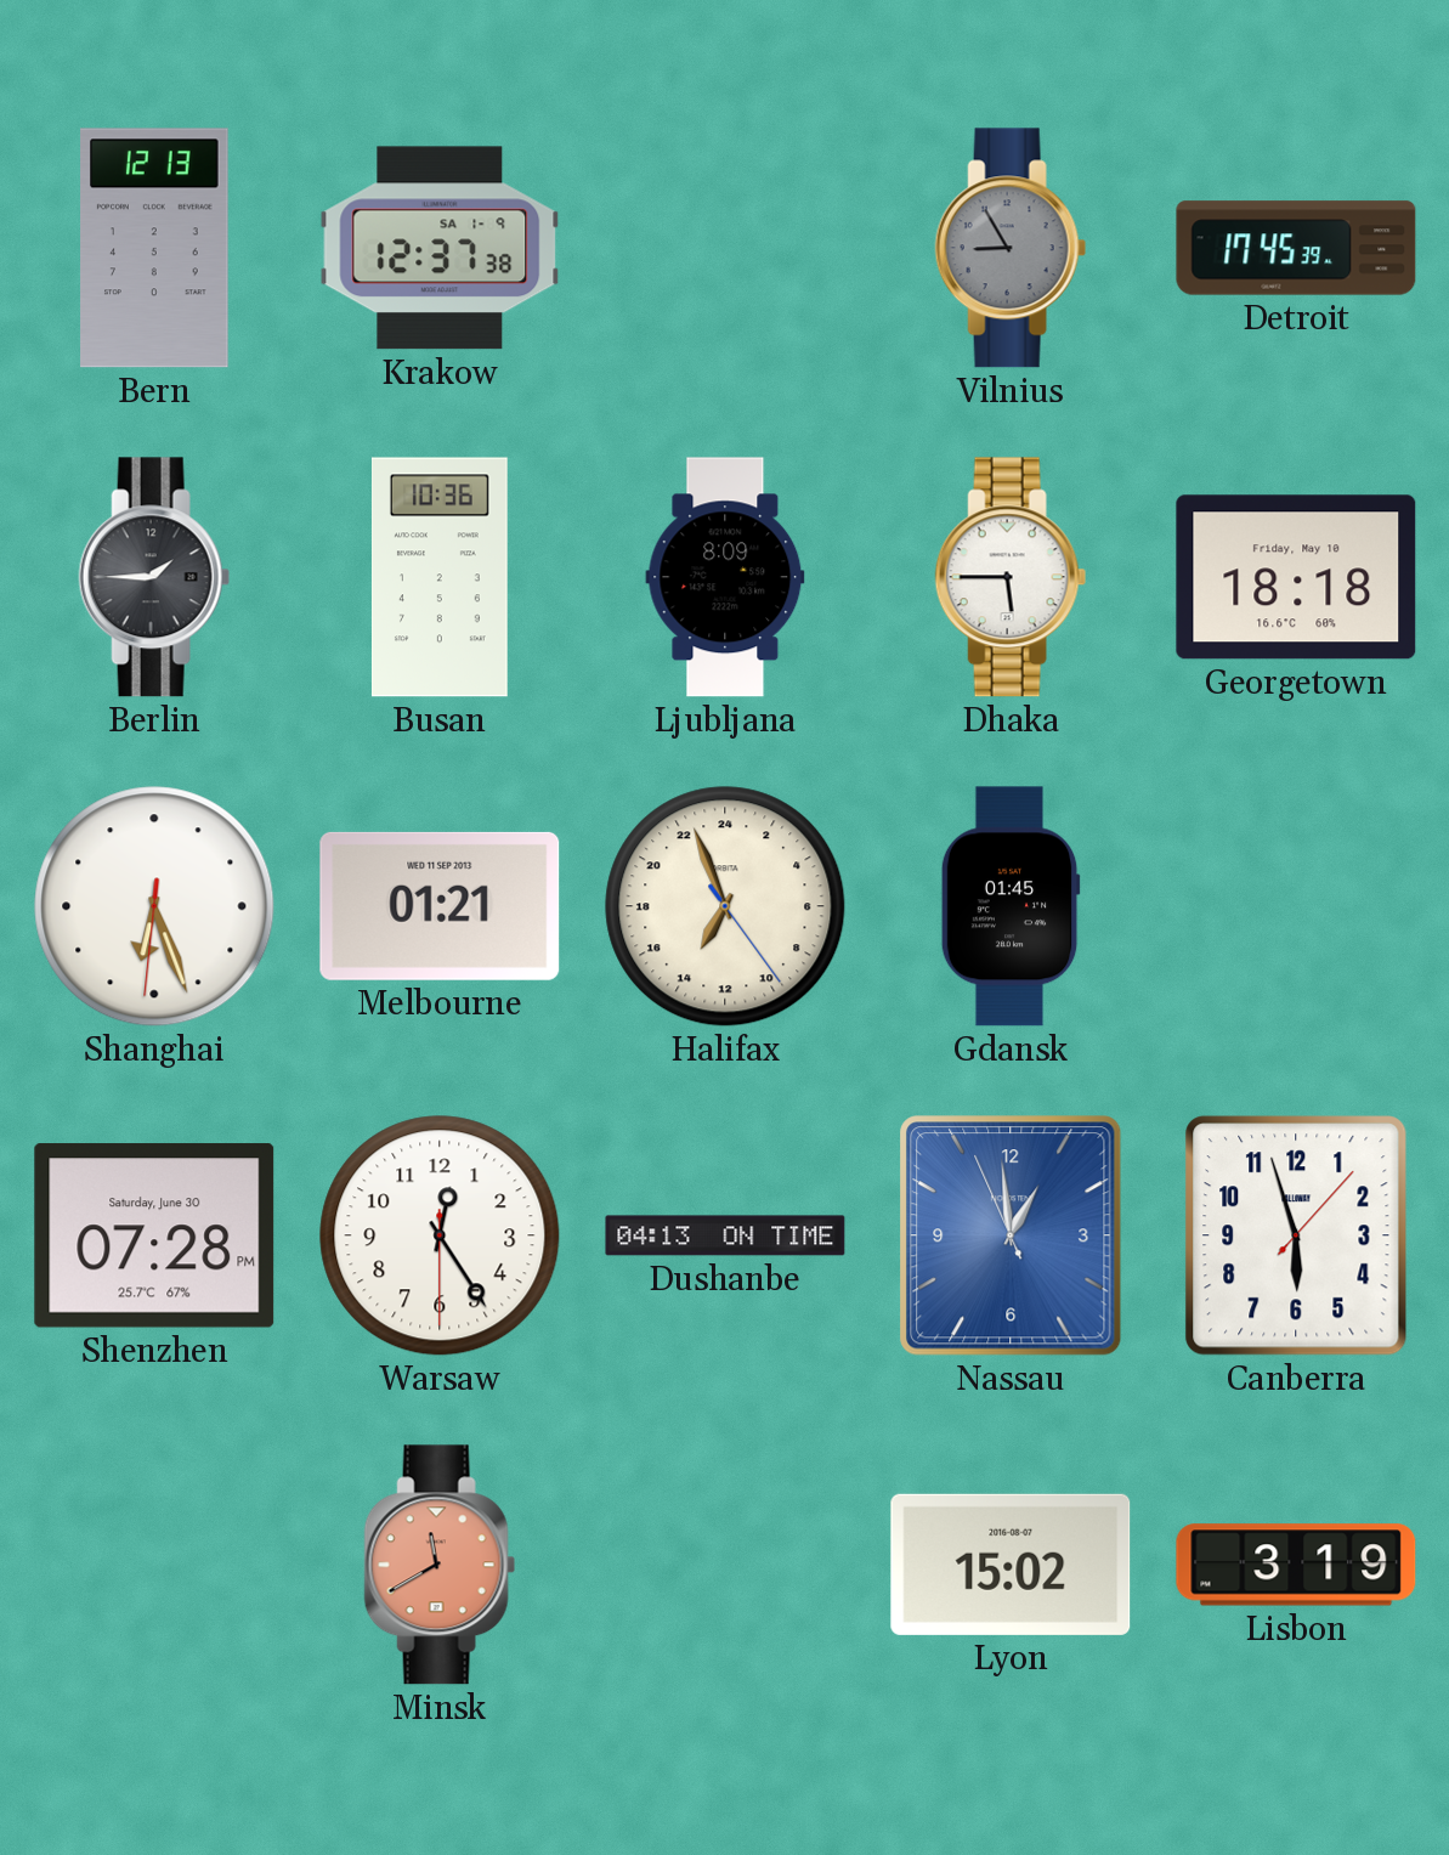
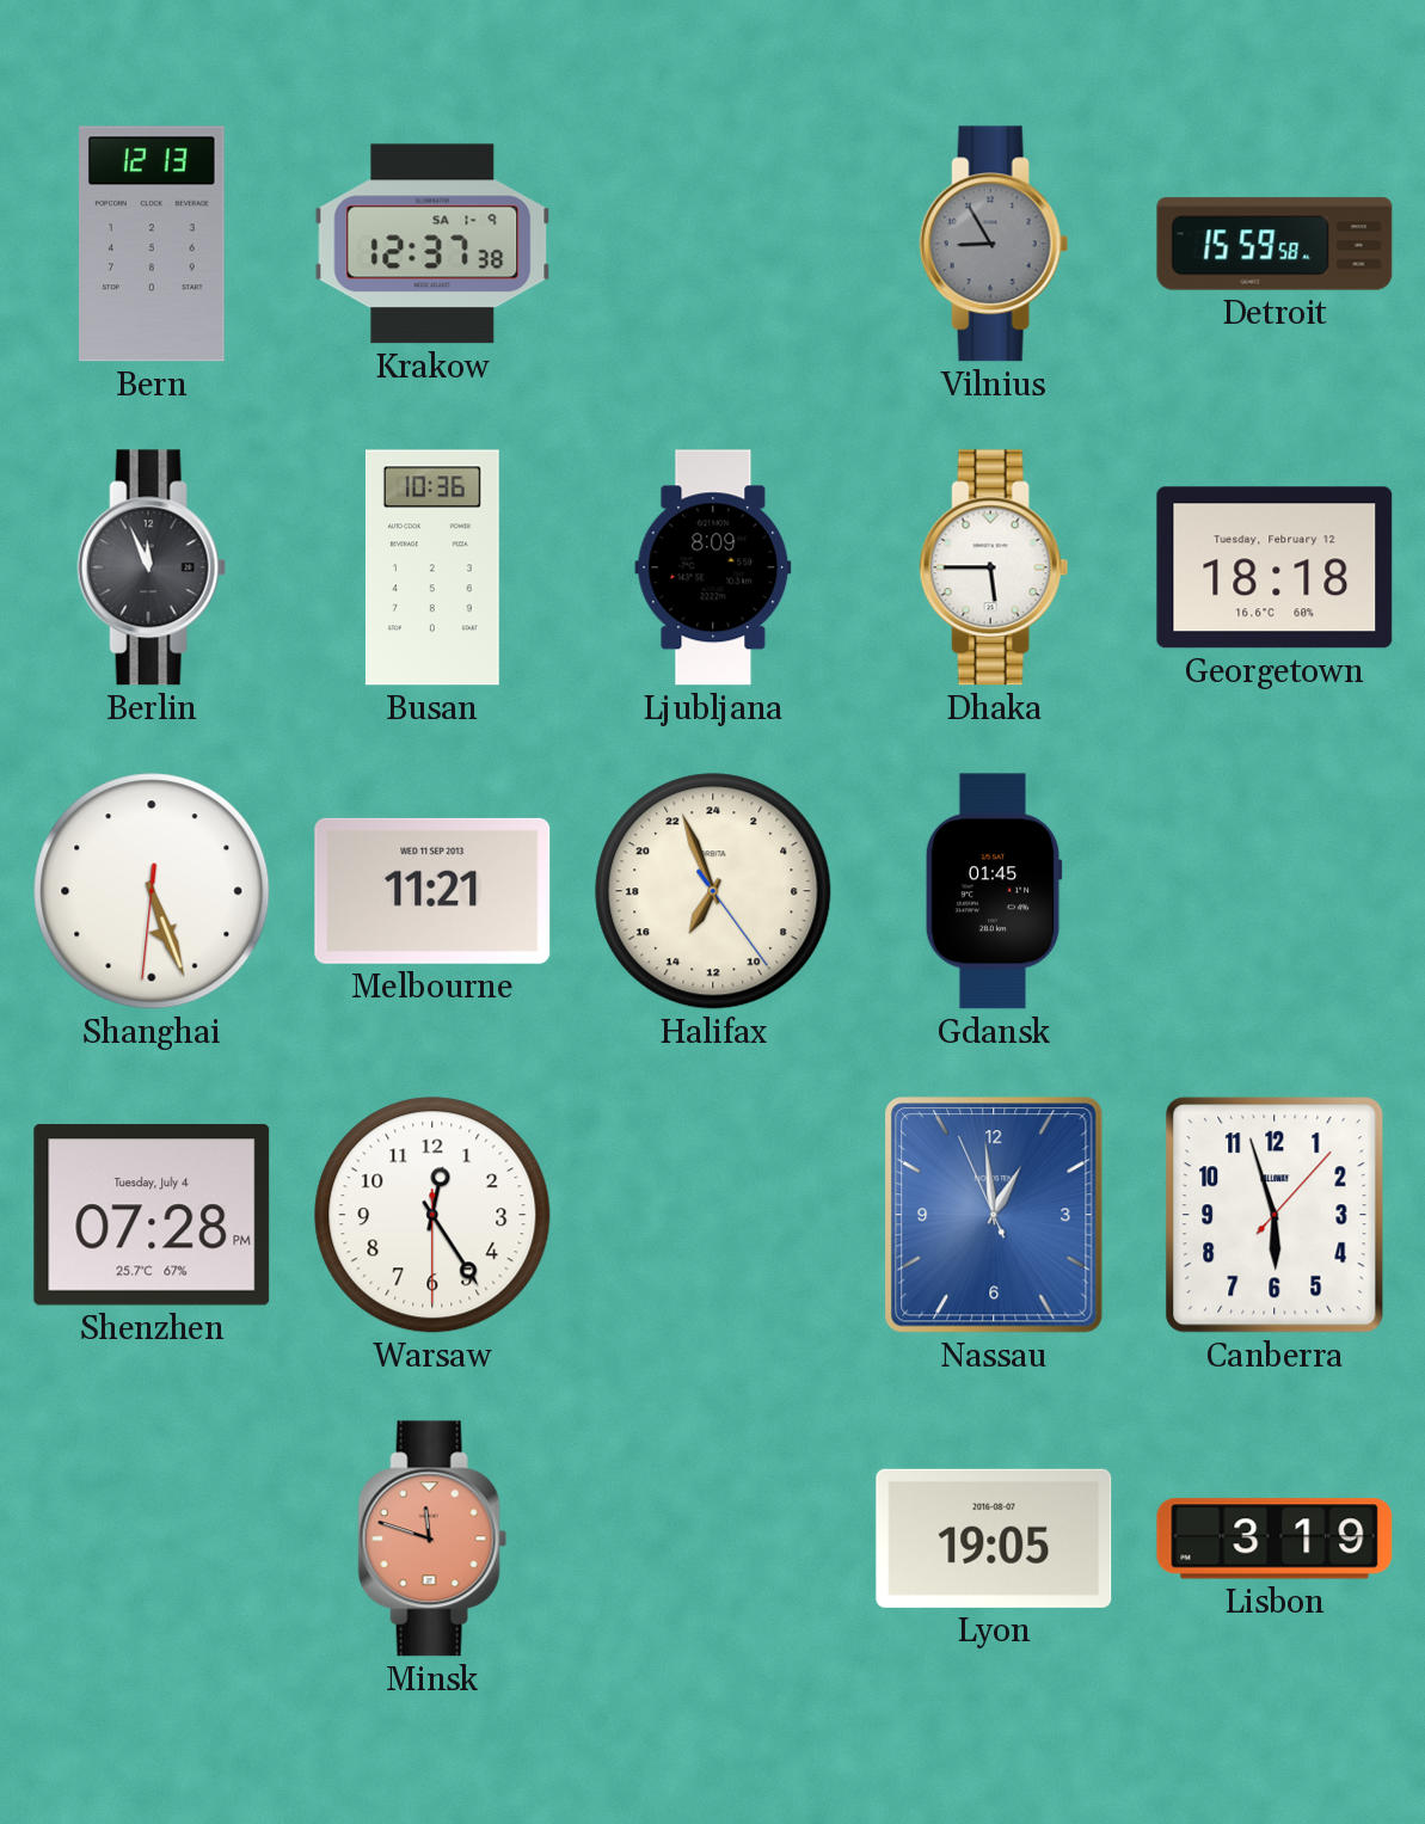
Detroit: 17:45 -> 15:59
Berlin: 1:45 -> 11:56
Georgetown date: Friday, May 10 -> Tuesday, February 12
Shanghai: 6:26 -> 5:26
Melbourne: 01:21 -> 11:21
Shenzhen date: Saturday, June 30 -> Tuesday, July 4
Dushanbe: 04:13 -> none
Minsk: 11:40 -> 11:48
Lyon: 15:02 -> 19:05
